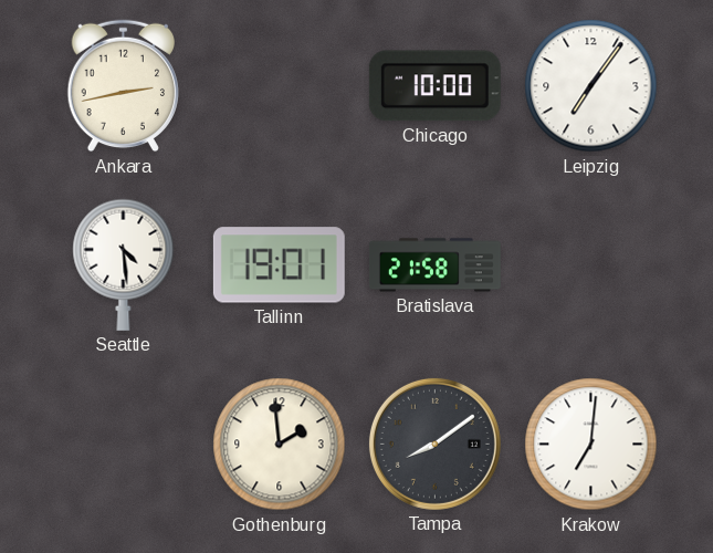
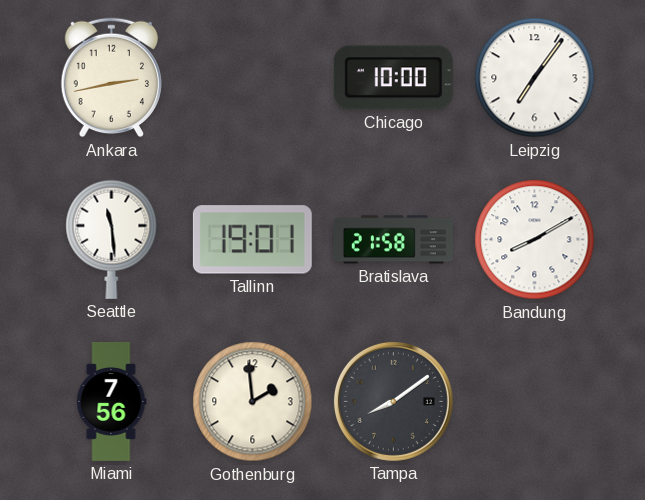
Seattle: 4:29 -> 11:29
Bandung: none -> 8:10
Miami: none -> 7:56
Krakow: 7:01 -> none
